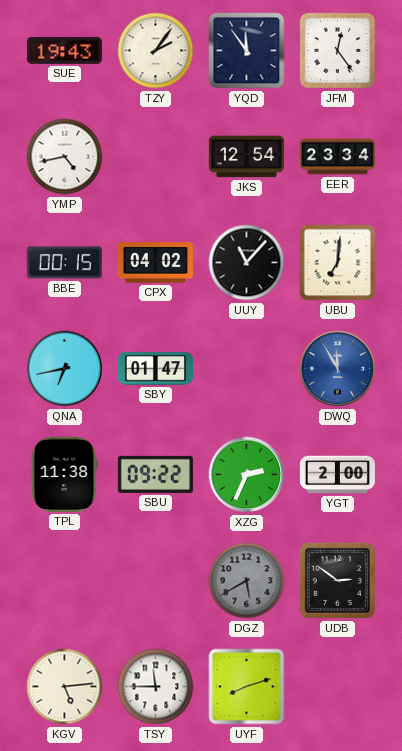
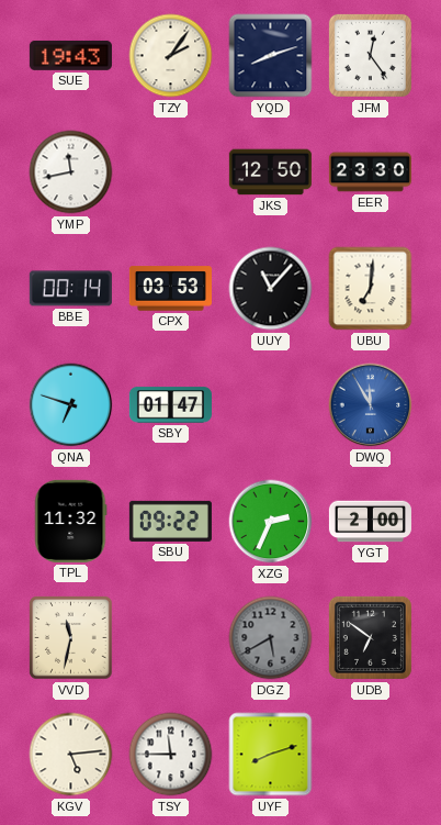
YQD: 11:54 -> 8:12
YMP: 4:43 -> 11:43
JKS: 12:54 -> 12:50
EER: 23:34 -> 23:30
BBE: 00:15 -> 00:14
CPX: 04:02 -> 03:53
QNA: 6:43 -> 6:48
TPL: 11:38 -> 11:32
VVD: none -> 11:32
UDB: 2:51 -> 6:51
